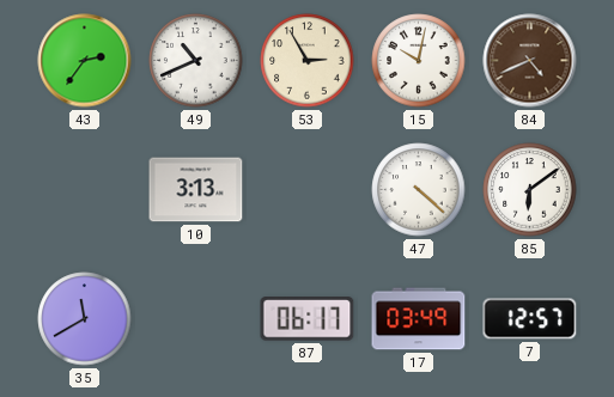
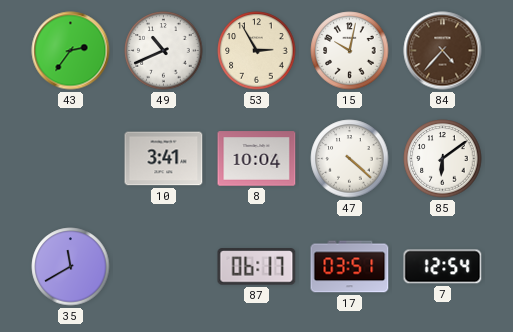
84: 4:41 -> 4:37
10: 3:13 -> 3:41
8: none -> 10:04
17: 03:49 -> 03:51
7: 12:57 -> 12:54
